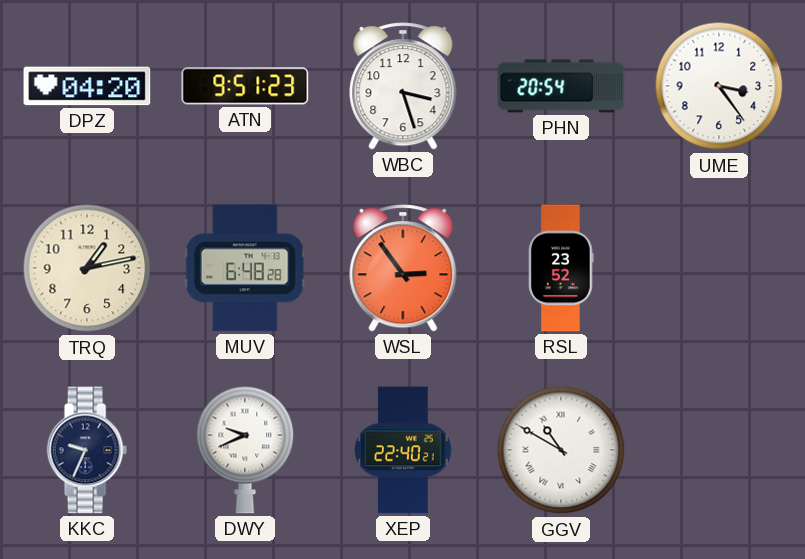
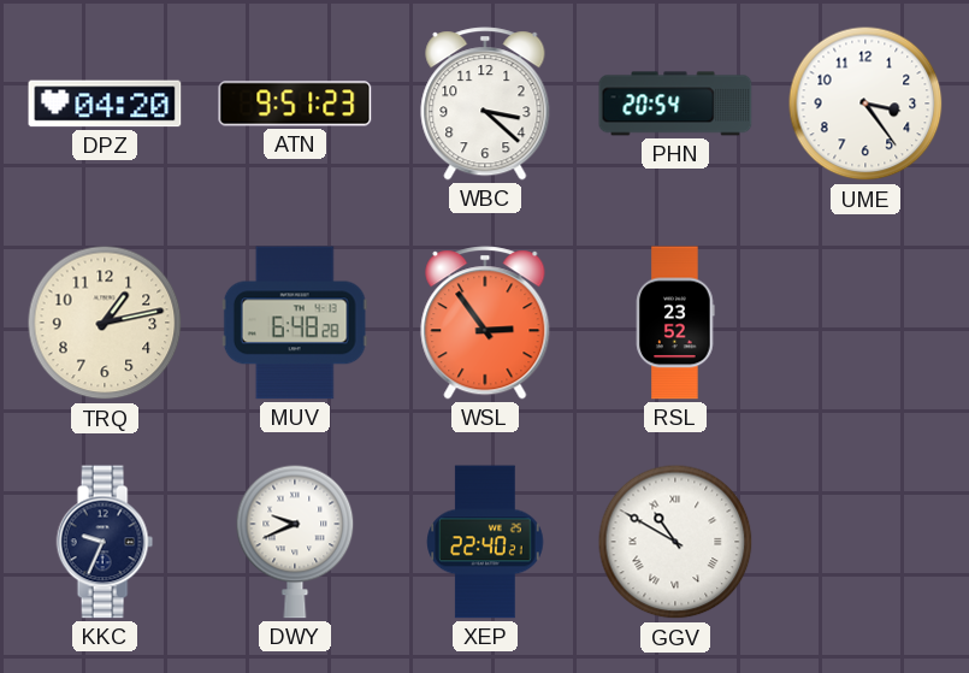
WBC: 3:27 -> 3:22
